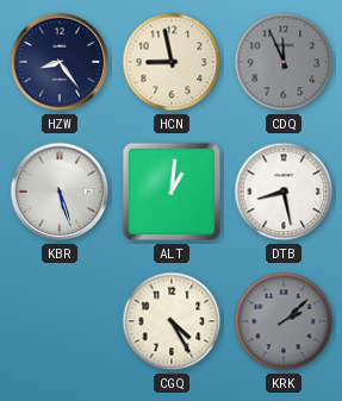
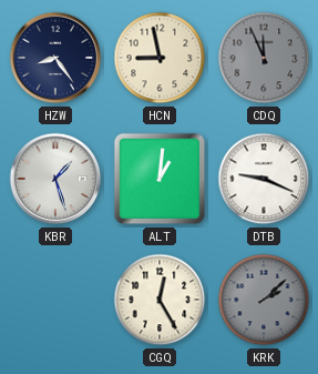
KBR: 5:27 -> 1:27
DTB: 8:28 -> 9:19
CGQ: 4:25 -> 12:25
